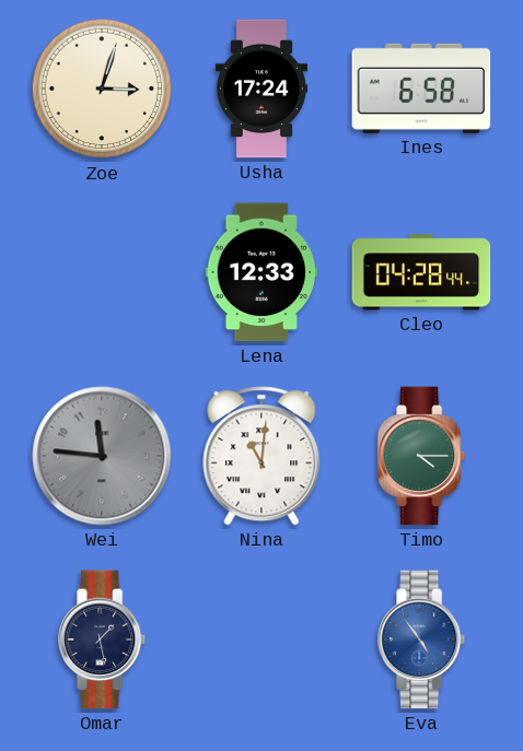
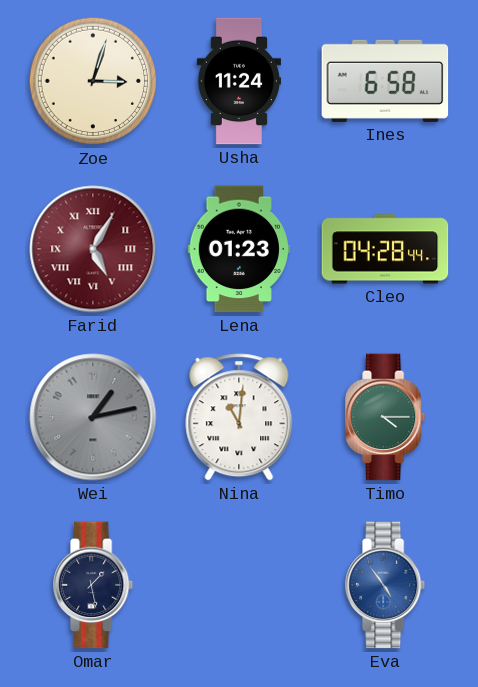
Usha: 17:24 -> 11:24
Farid: none -> 5:05
Lena: 12:33 -> 01:23
Wei: 11:46 -> 1:13
